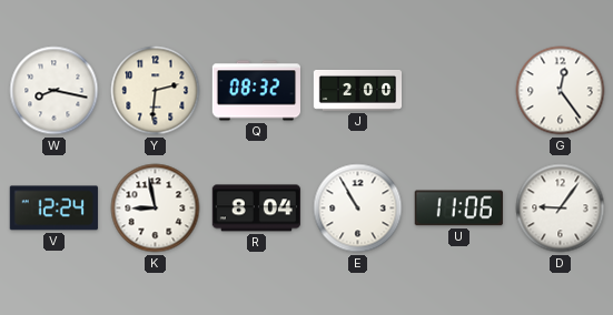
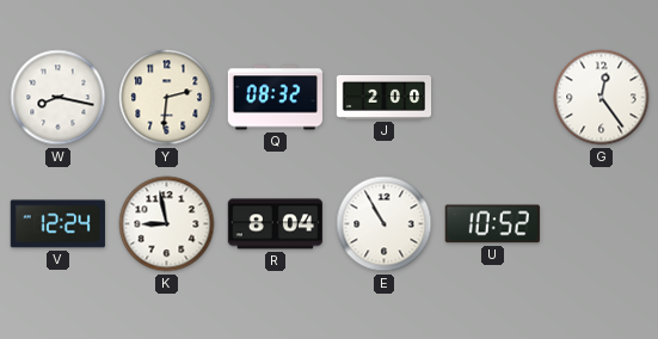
U: 11:06 -> 10:52
D: 9:06 -> none
